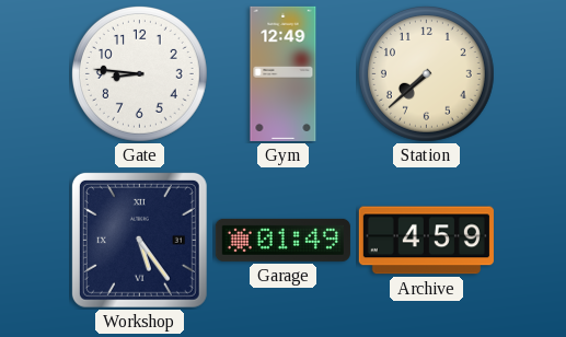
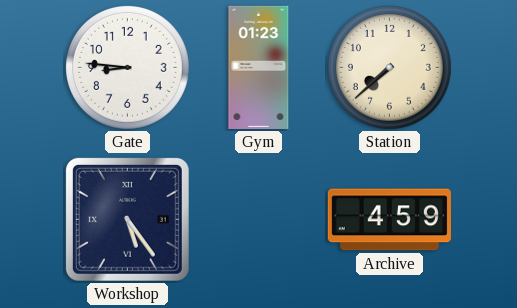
Gym: 12:49 -> 01:23
Garage: 01:49 -> none
